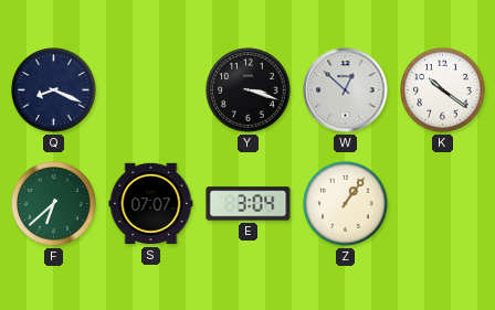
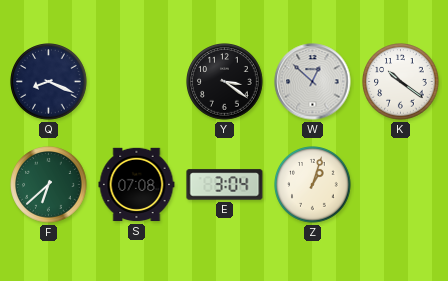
Y: 3:18 -> 3:21
S: 07:07 -> 07:08
Z: 1:06 -> 1:03
